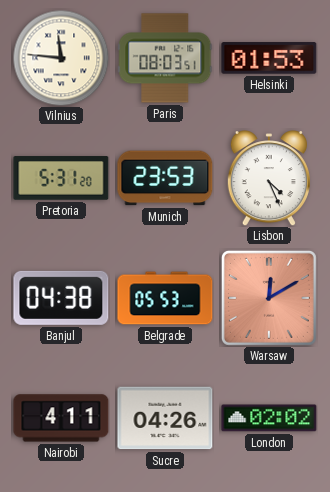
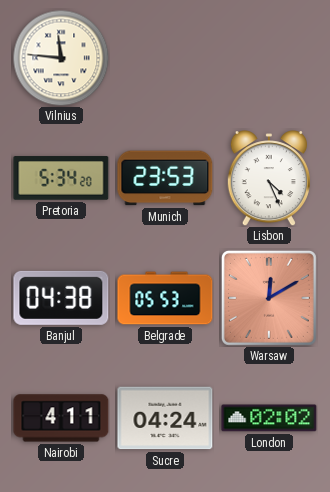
Paris: 08:03 -> none
Helsinki: 01:53 -> none
Pretoria: 5:31 -> 5:34
Sucre: 04:26 -> 04:24
